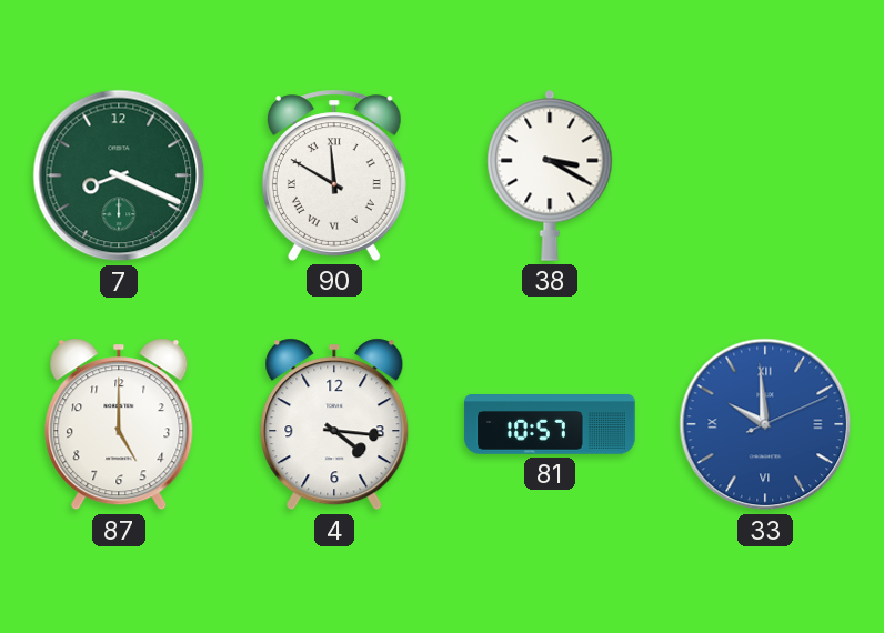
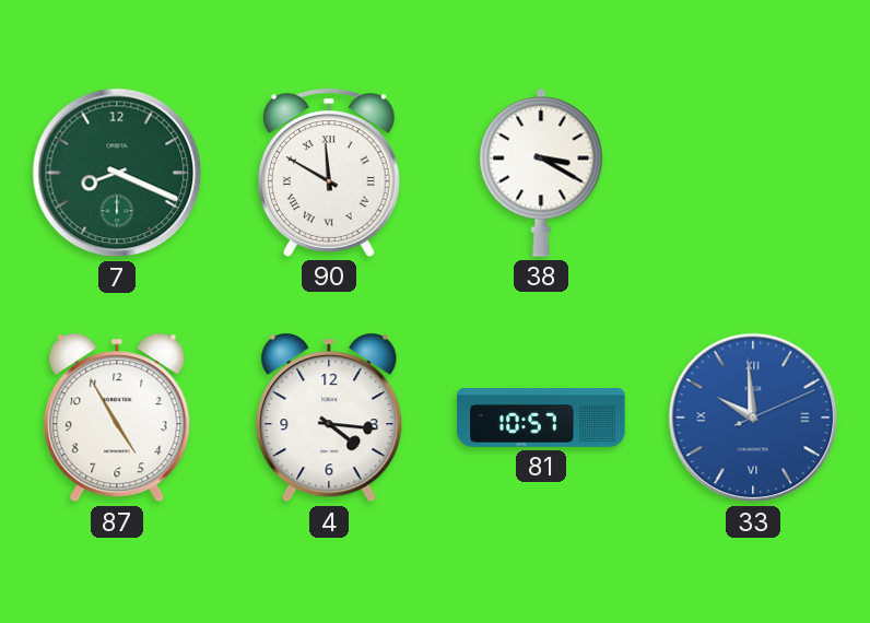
87: 5:00 -> 4:55
